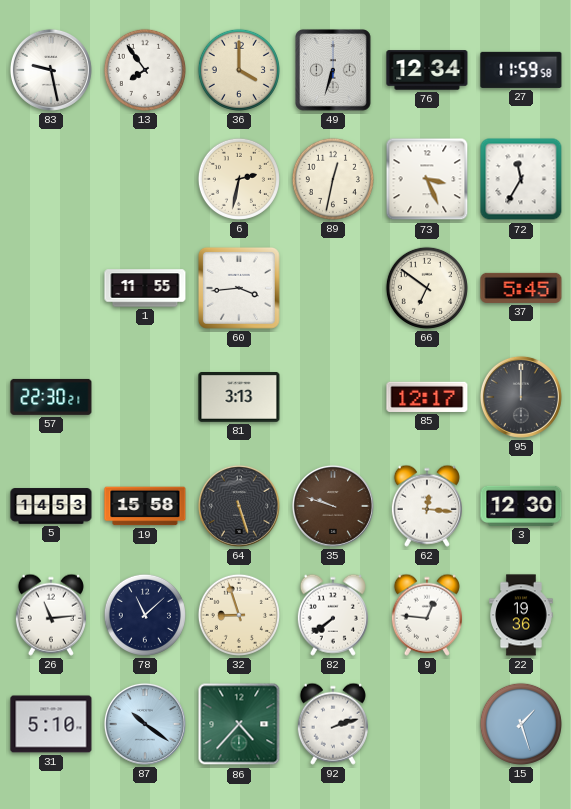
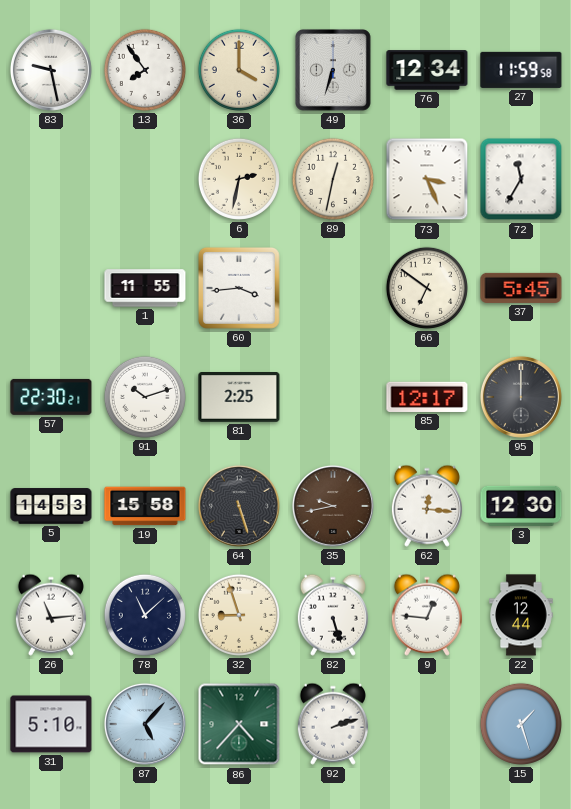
91: none -> 10:12
81: 3:13 -> 2:25
35: 9:48 -> 9:43
82: 7:39 -> 5:27
22: 19:36 -> 12:44
87: 10:21 -> 5:07
